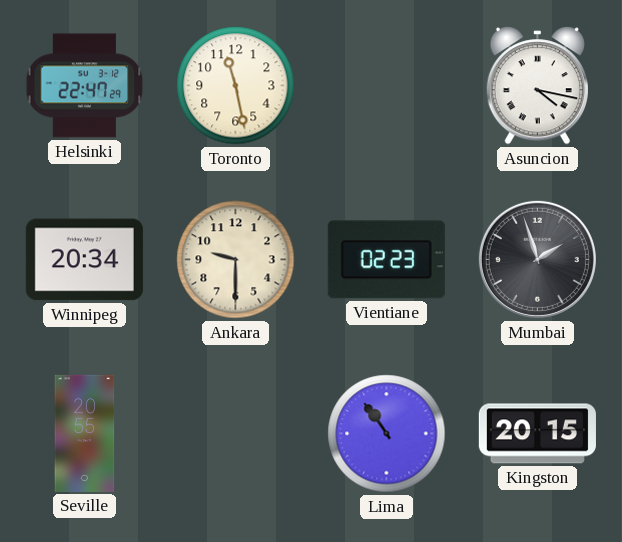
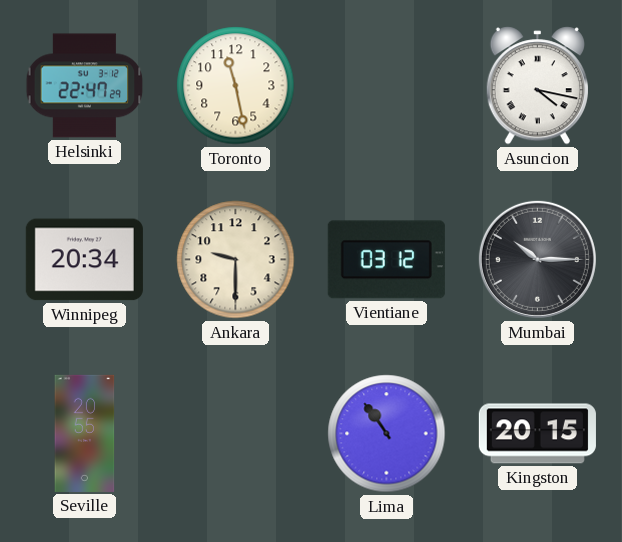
Vientiane: 02:23 -> 03:12
Mumbai: 1:57 -> 10:15
